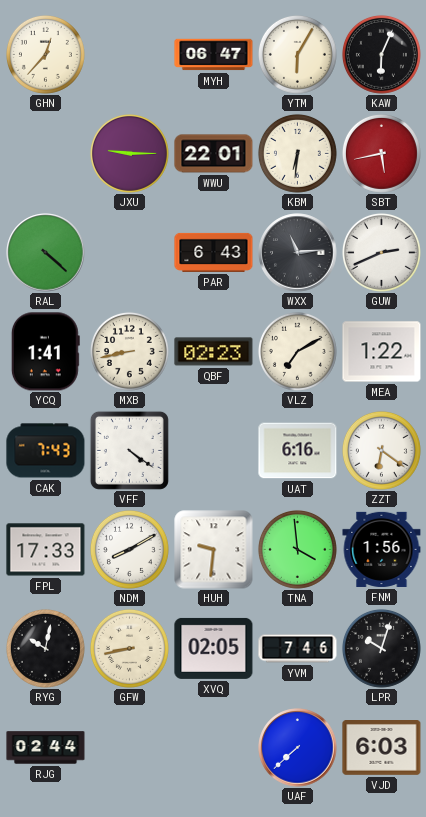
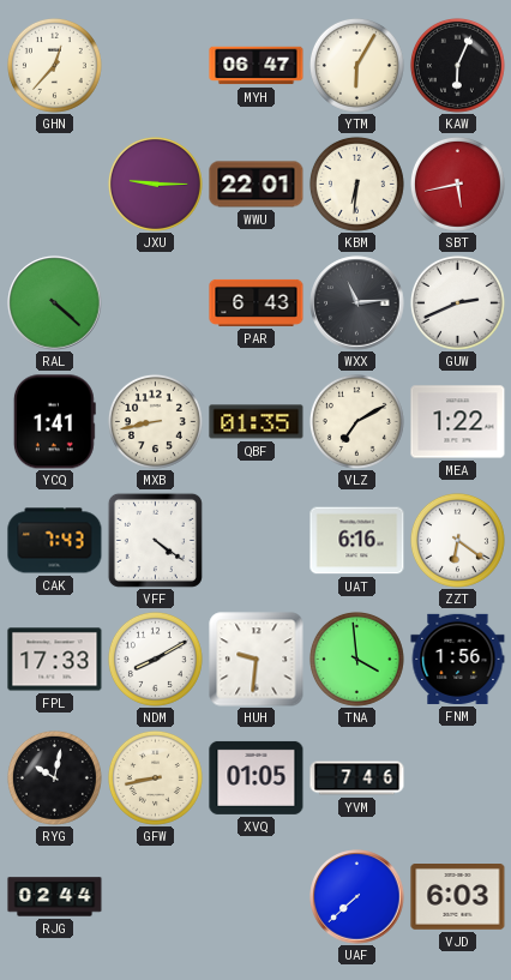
QBF: 02:23 -> 01:35
XVQ: 02:05 -> 01:05
LPR: 10:03 -> none
